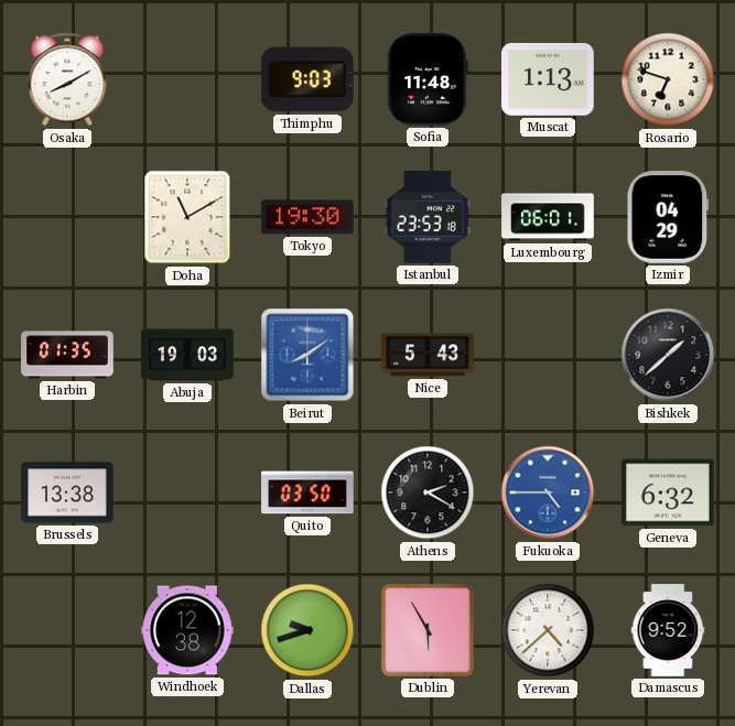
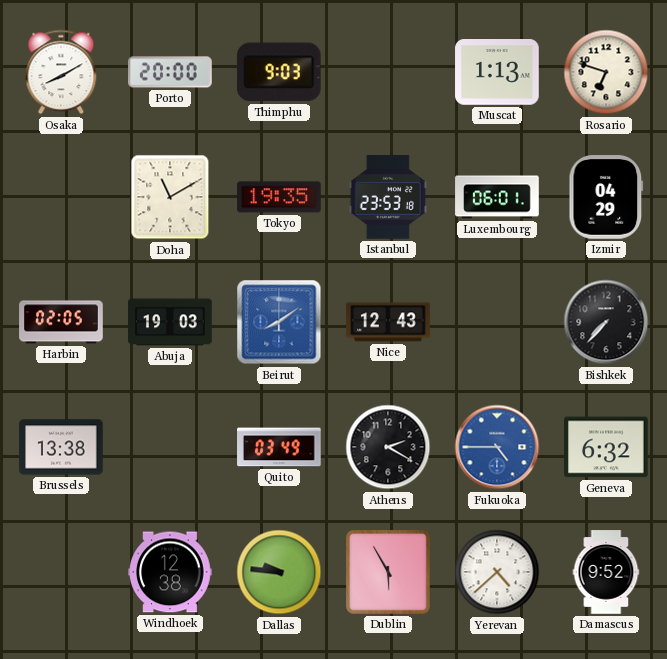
Porto: none -> 20:00
Sofia: 11:48 -> none
Tokyo: 19:30 -> 19:35
Harbin: 01:35 -> 02:05
Nice: 5:43 -> 12:43
Bishkek: 1:38 -> 7:37
Quito: 03:50 -> 03:49
Dallas: 9:42 -> 9:46
